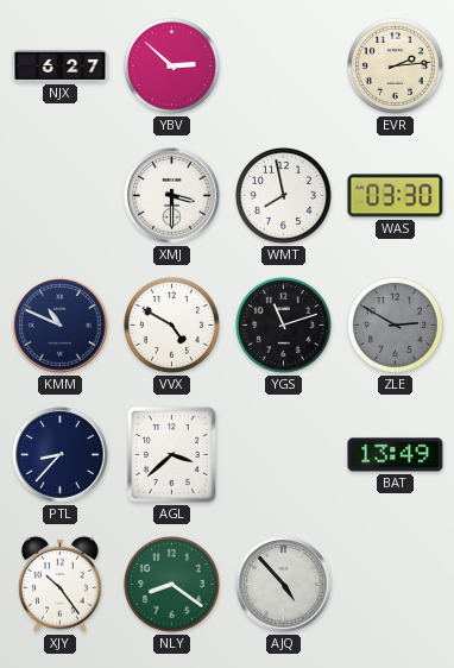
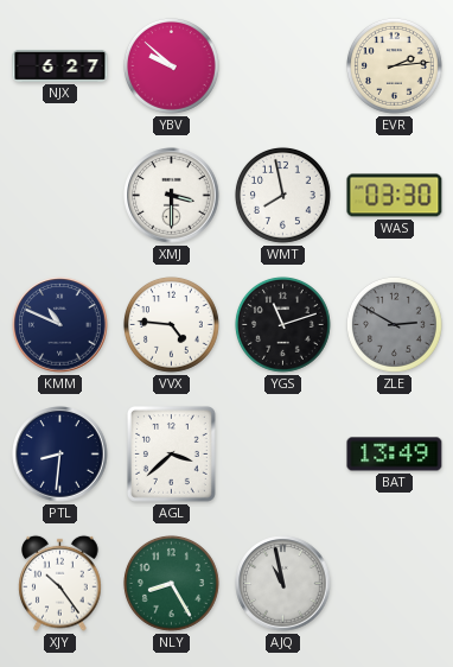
YBV: 2:52 -> 9:52
VVX: 4:50 -> 4:46
PTL: 8:37 -> 8:31
NLY: 8:21 -> 8:25
AJQ: 4:53 -> 10:58
